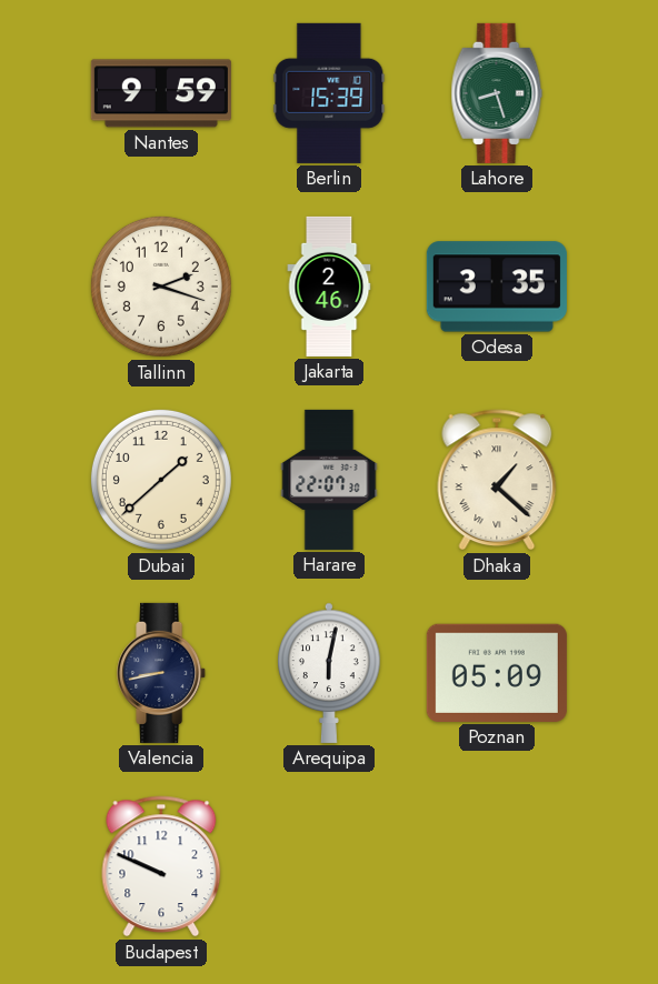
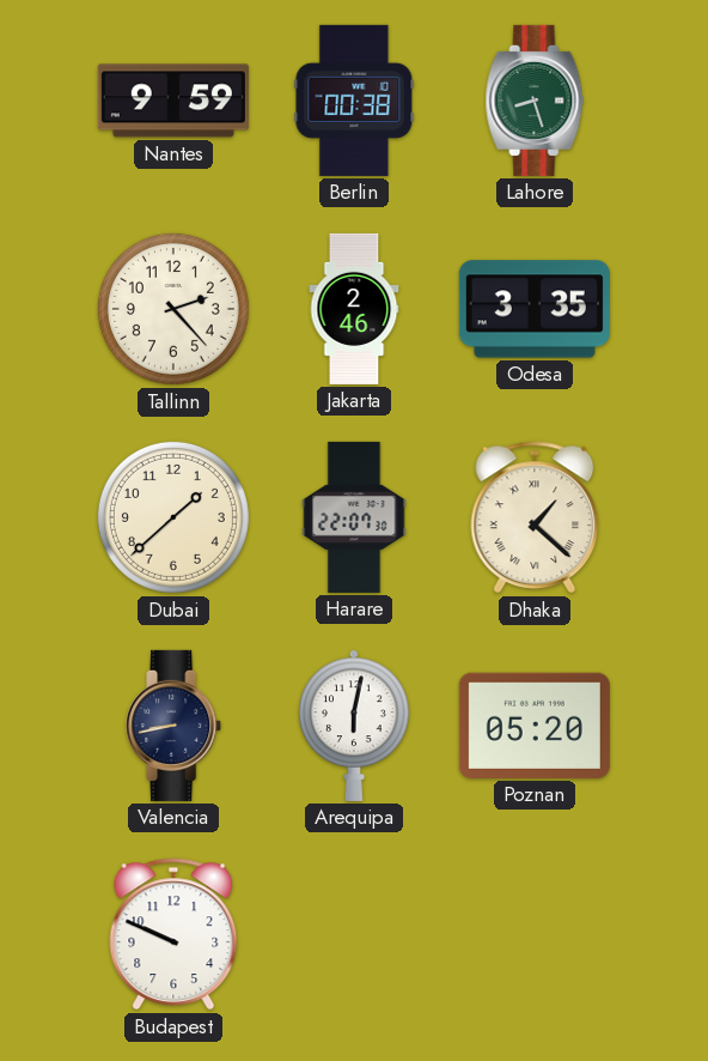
Berlin: 15:39 -> 00:38
Tallinn: 2:18 -> 2:23
Poznan: 05:09 -> 05:20
